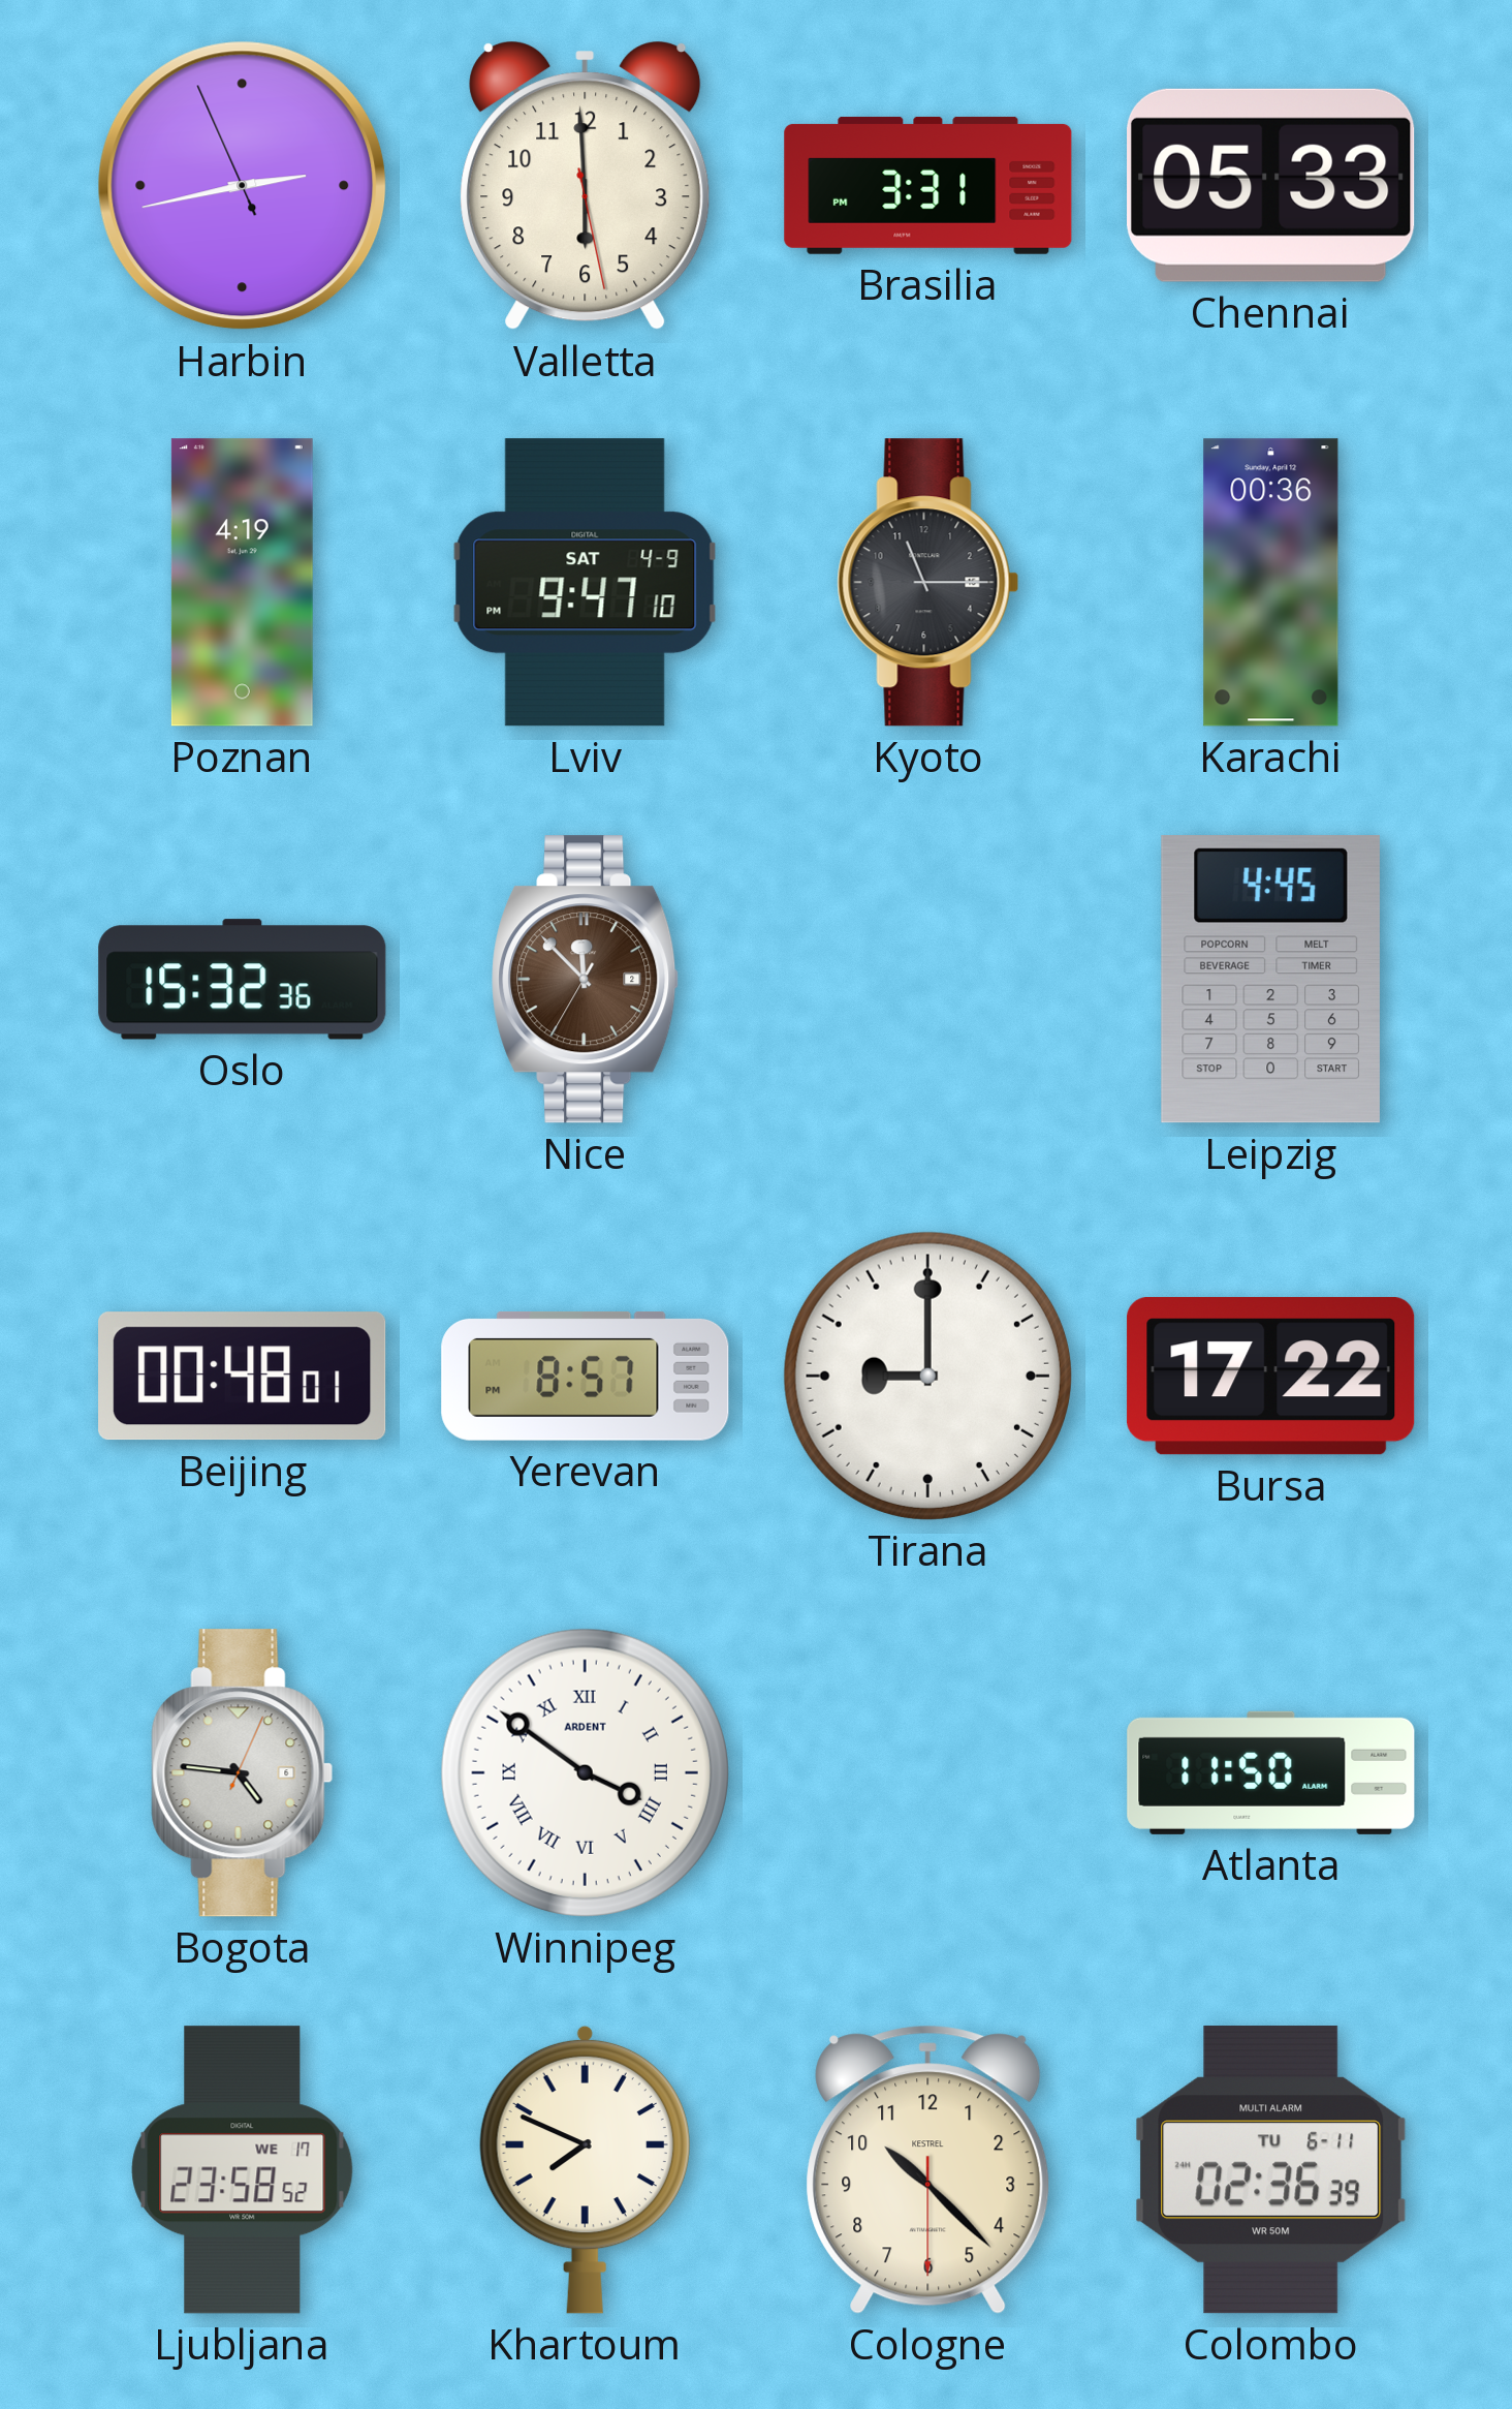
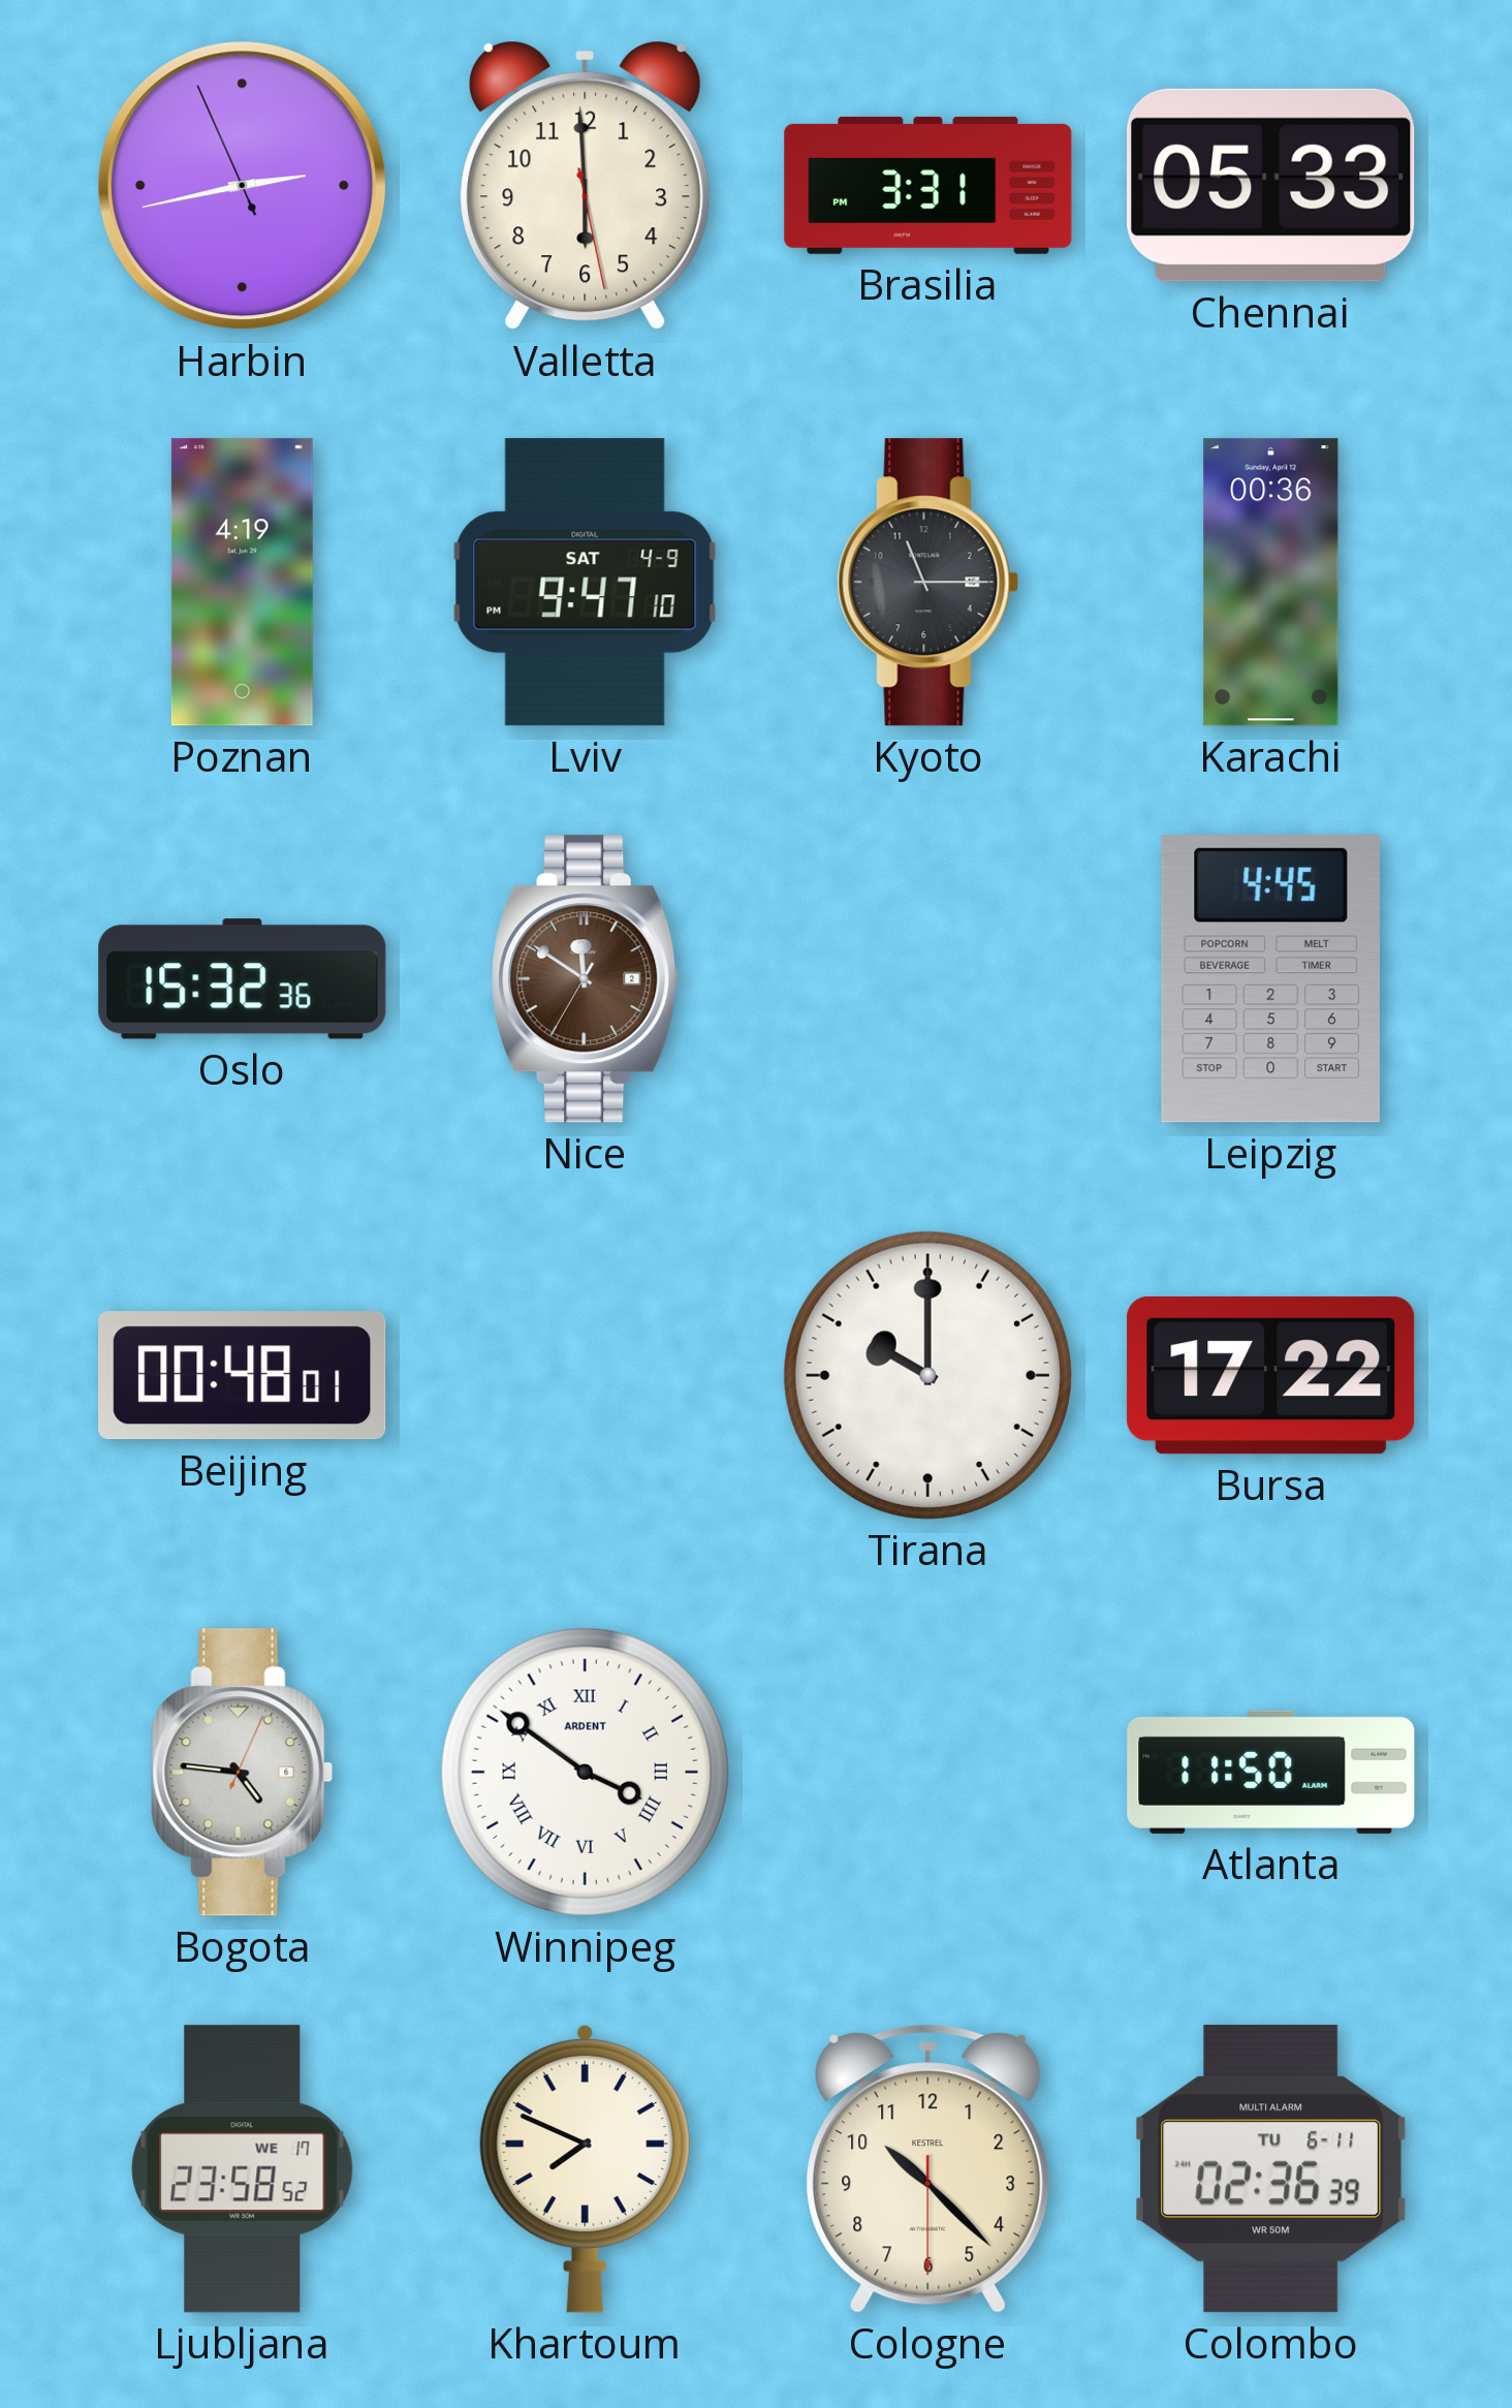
Nice: 11:52 -> 11:50
Yerevan: 8:57 -> none
Tirana: 9:00 -> 10:00
